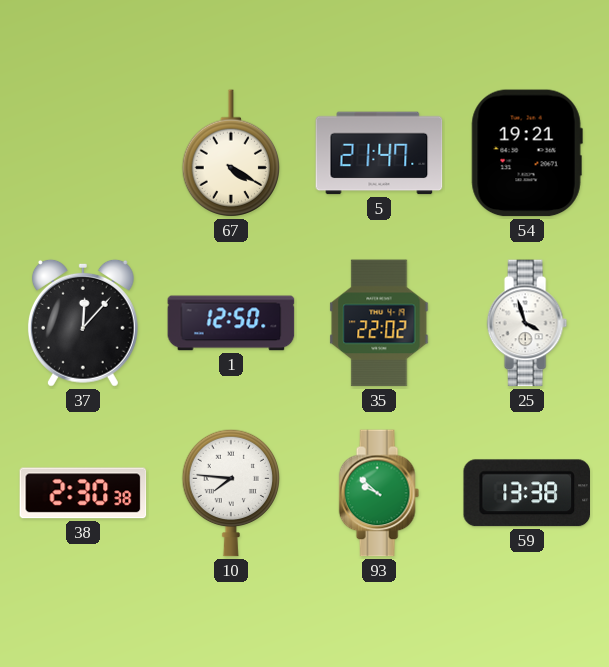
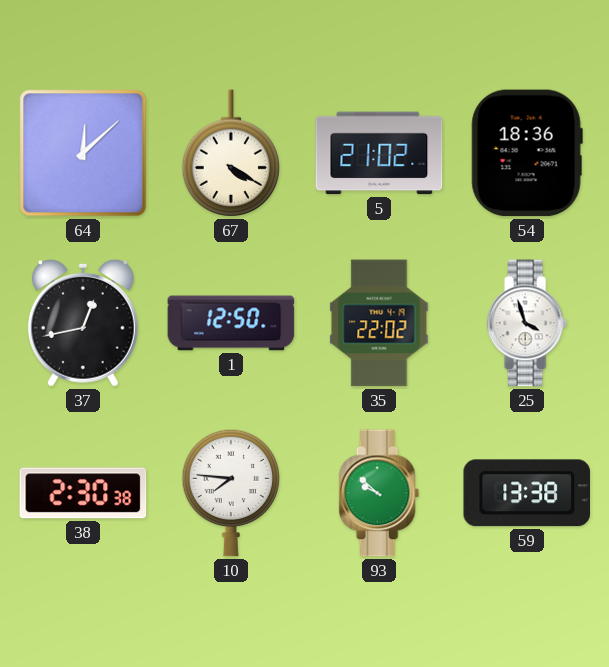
64: none -> 12:08
5: 21:47 -> 21:02
54: 19:21 -> 18:36
37: 12:07 -> 12:43
